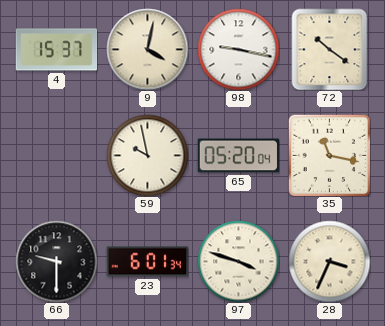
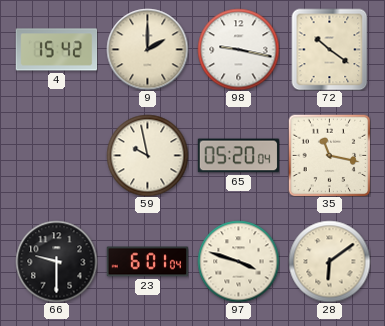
4: 15:37 -> 15:42
9: 4:02 -> 2:00
23: 6:01:34 -> 6:01:04
28: 3:34 -> 6:09
